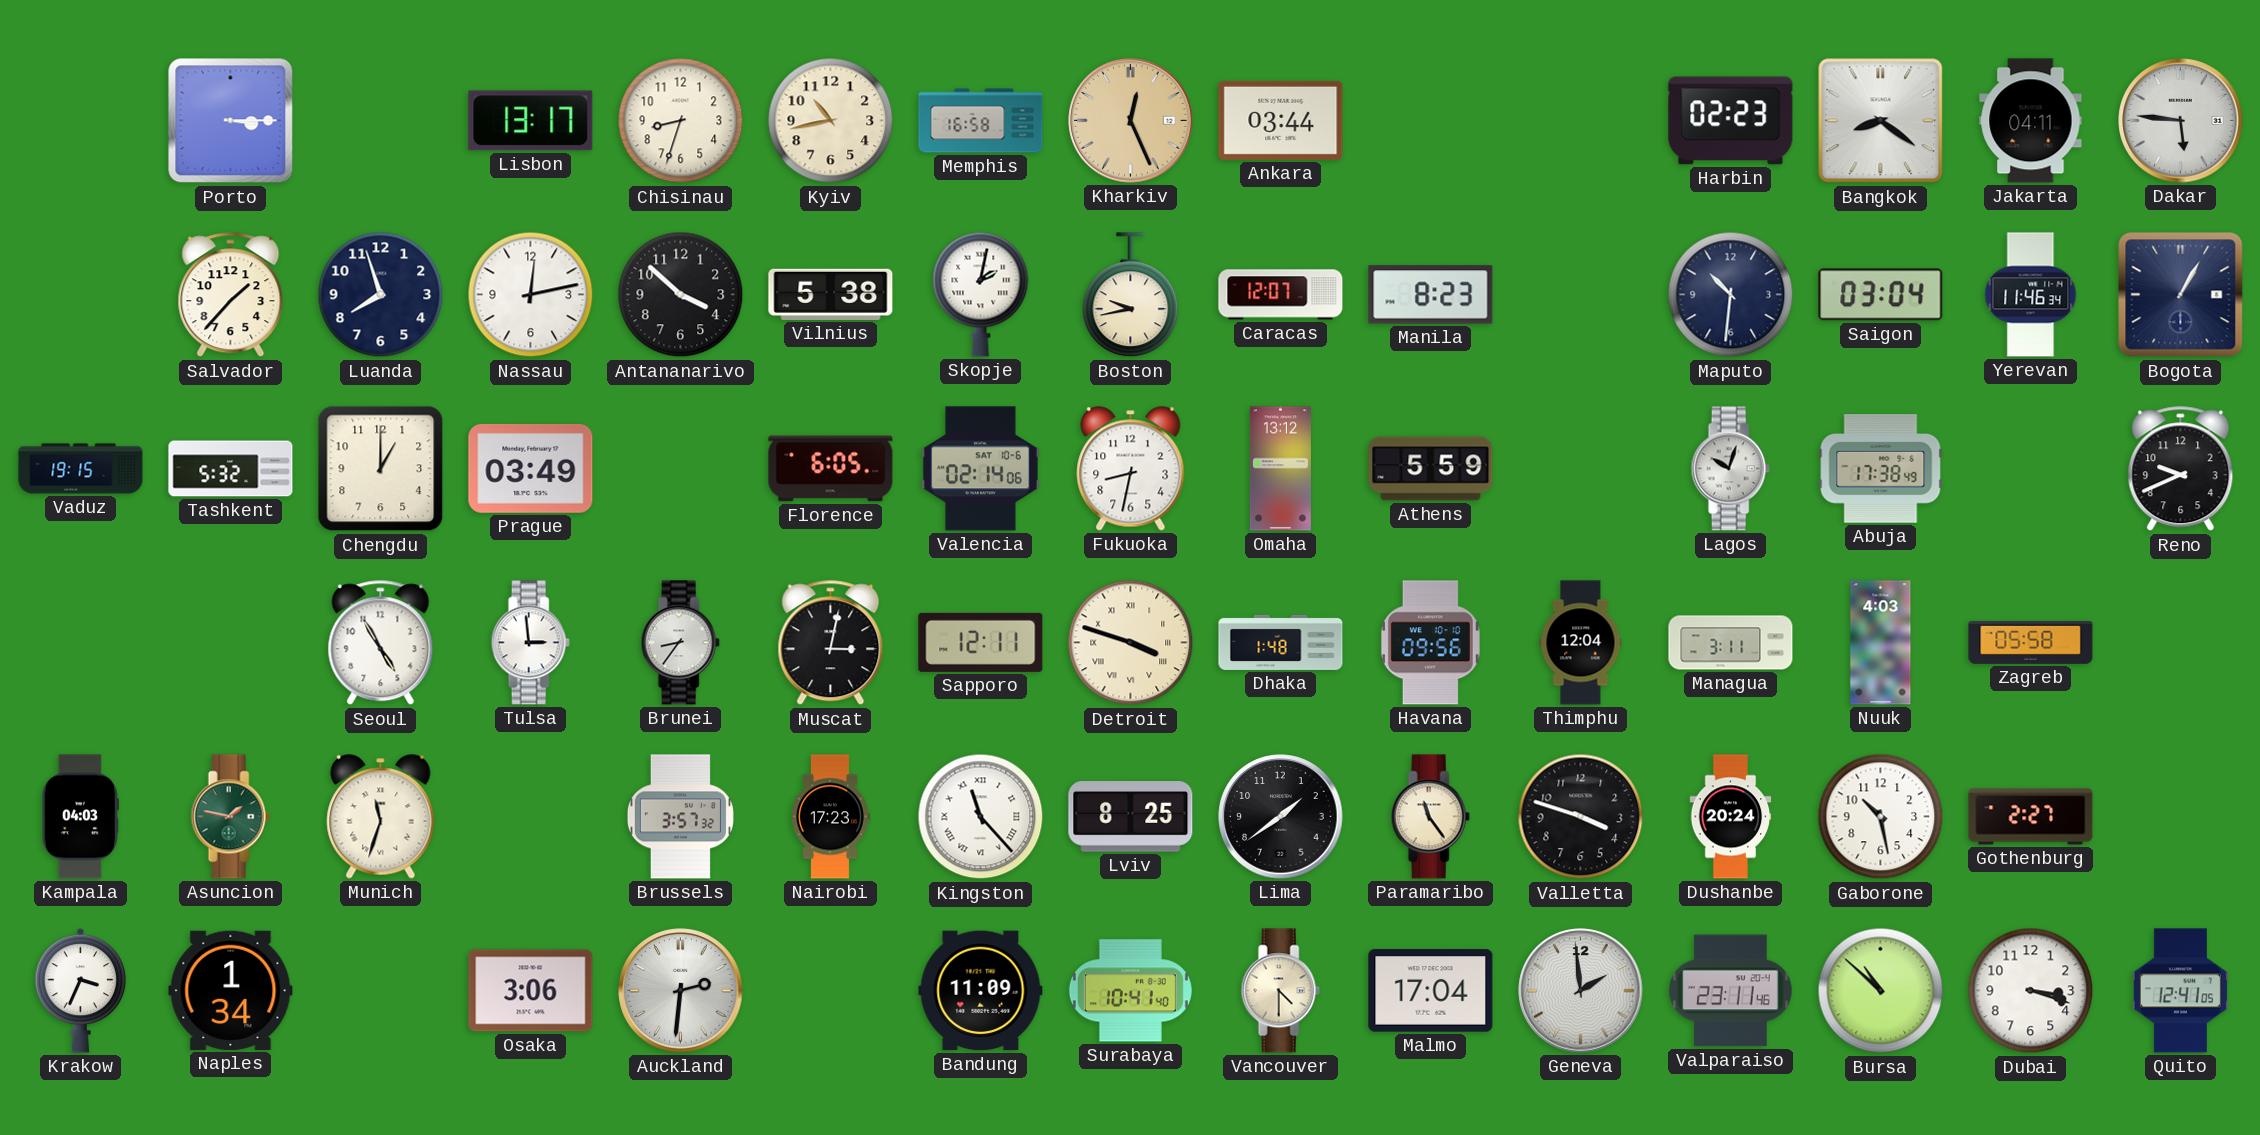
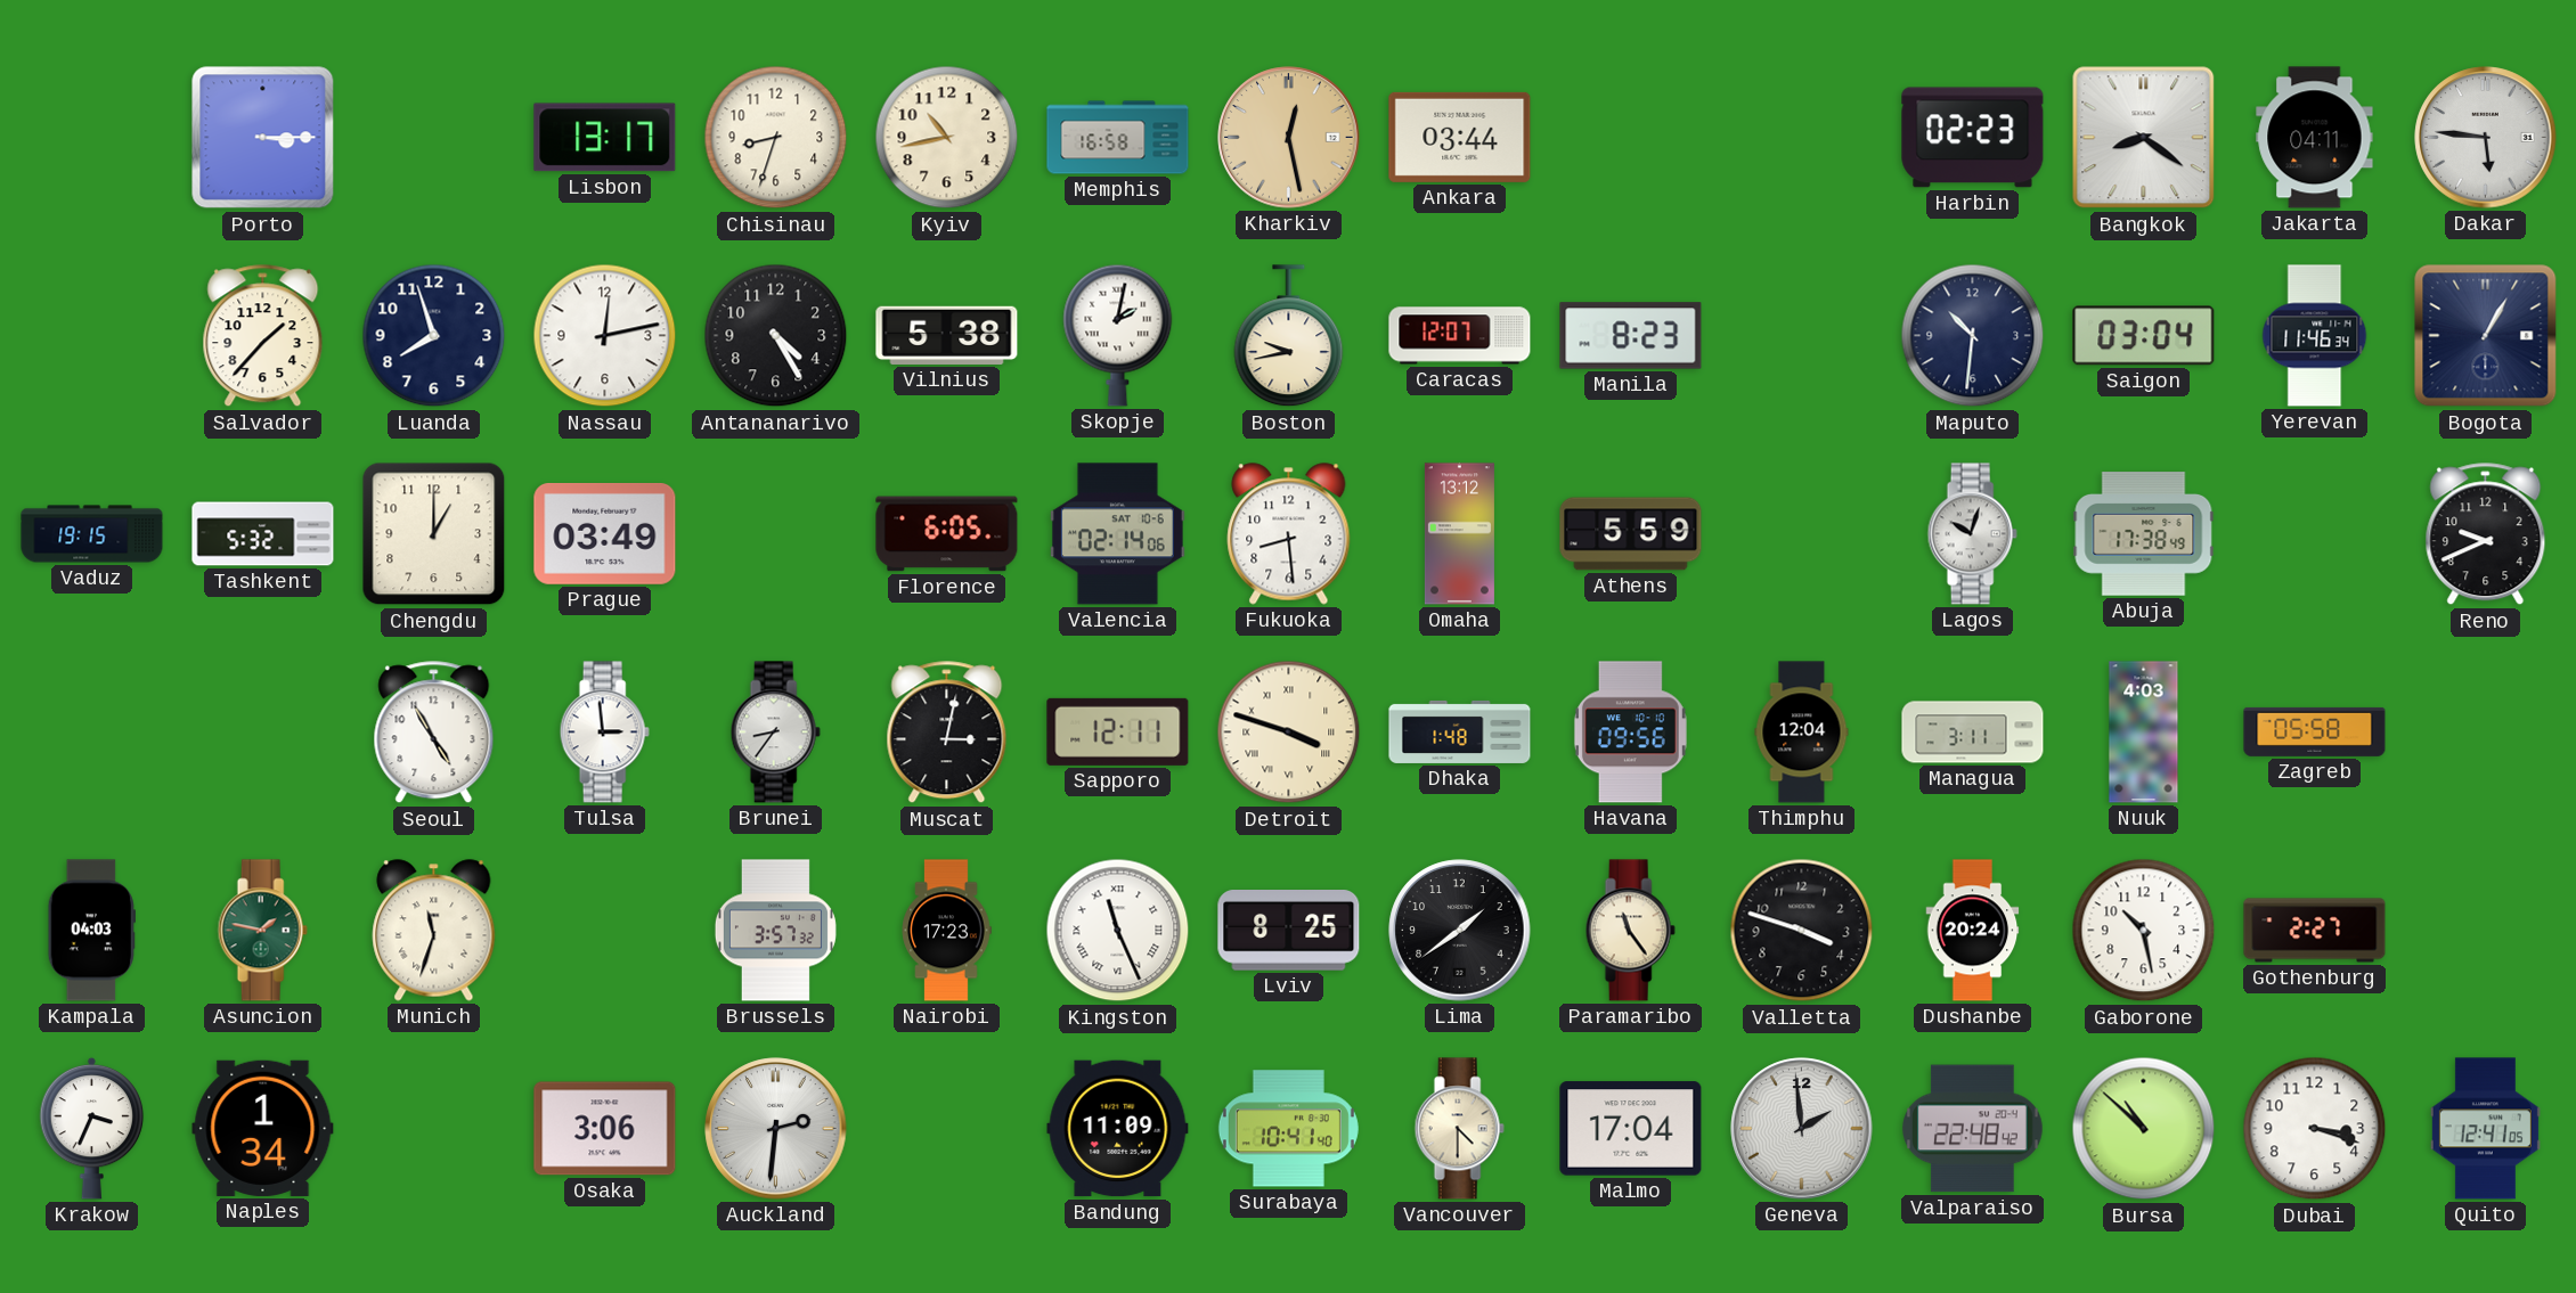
Kharkiv: 12:26 -> 12:28
Antananarivo: 3:52 -> 4:25
Fukuoka: 8:32 -> 8:29
Kingston: 11:23 -> 11:26
Valparaiso: 23:11 -> 22:48
